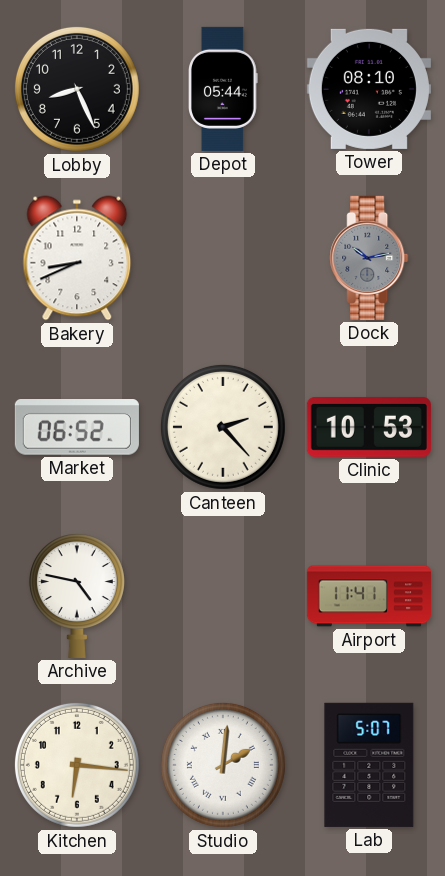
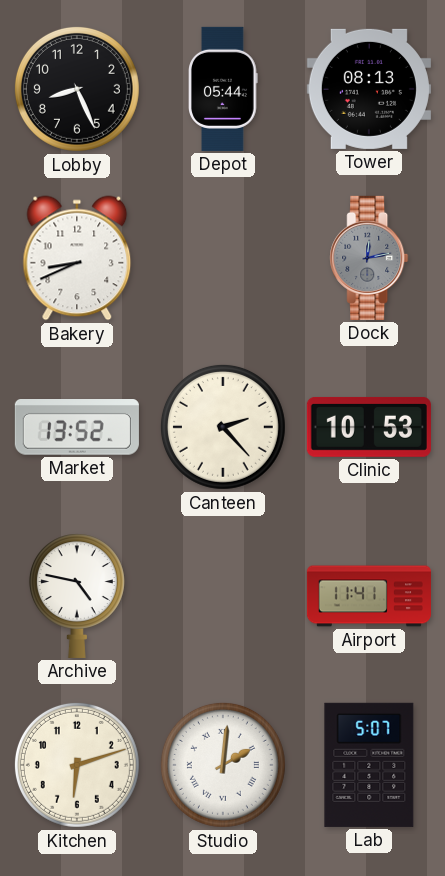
Tower: 08:10 -> 08:13
Dock: 10:13 -> 12:13
Market: 06:52 -> 13:52
Kitchen: 6:16 -> 6:12
